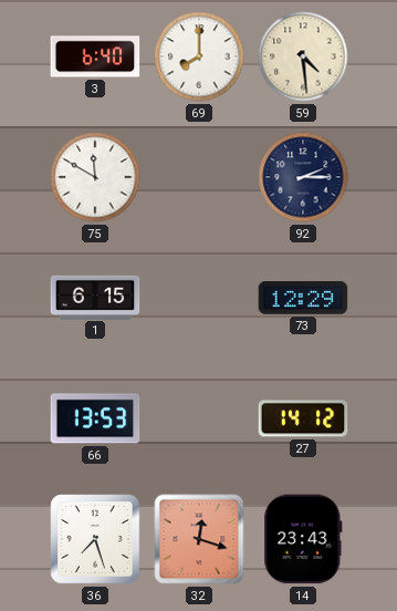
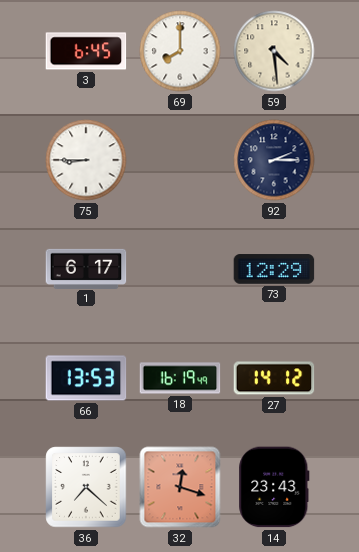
3: 6:40 -> 6:45
75: 11:50 -> 8:45
1: 6:15 -> 6:17
18: none -> 16:19
36: 7:27 -> 7:22
